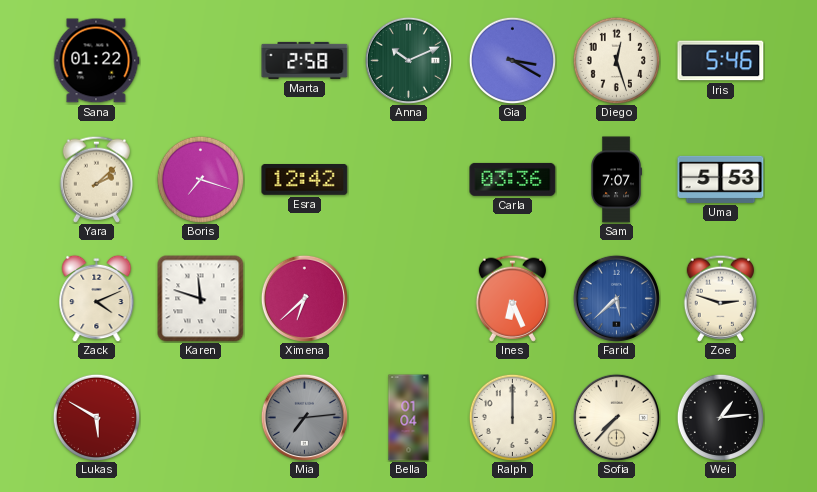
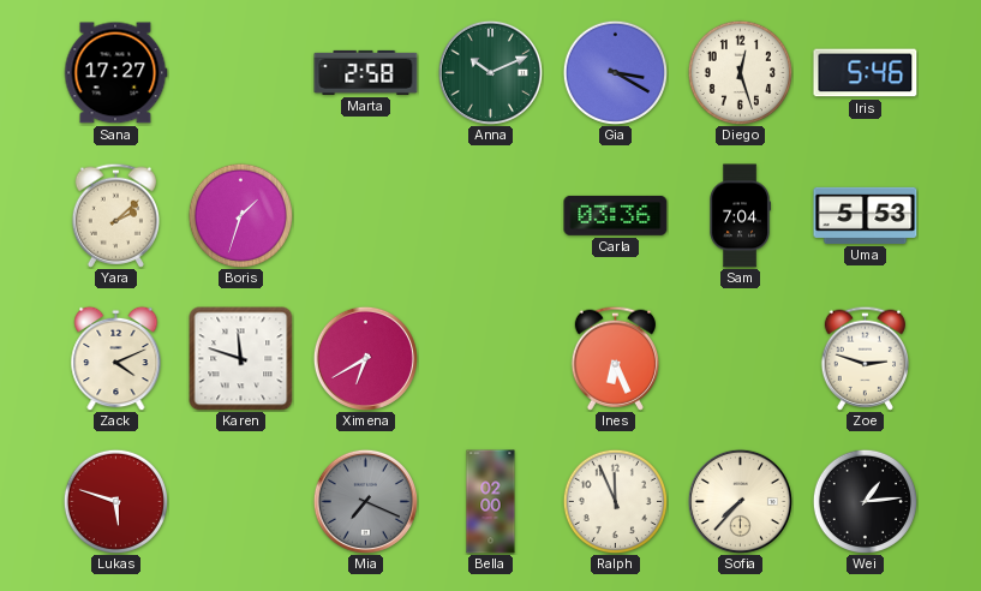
Sana: 01:22 -> 17:27
Boris: 7:18 -> 1:33
Esra: 12:42 -> none
Sam: 7:07 -> 7:04
Ximena: 6:38 -> 6:40
Farid: 5:38 -> none
Lukas: 5:50 -> 5:48
Mia: 7:14 -> 7:19
Bella: 01:04 -> 02:00
Ralph: 12:00 -> 11:56
